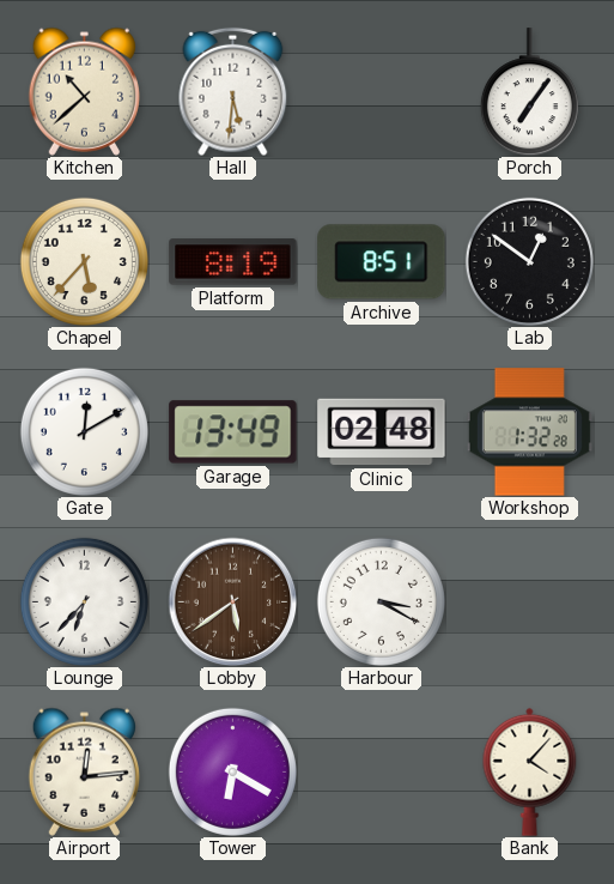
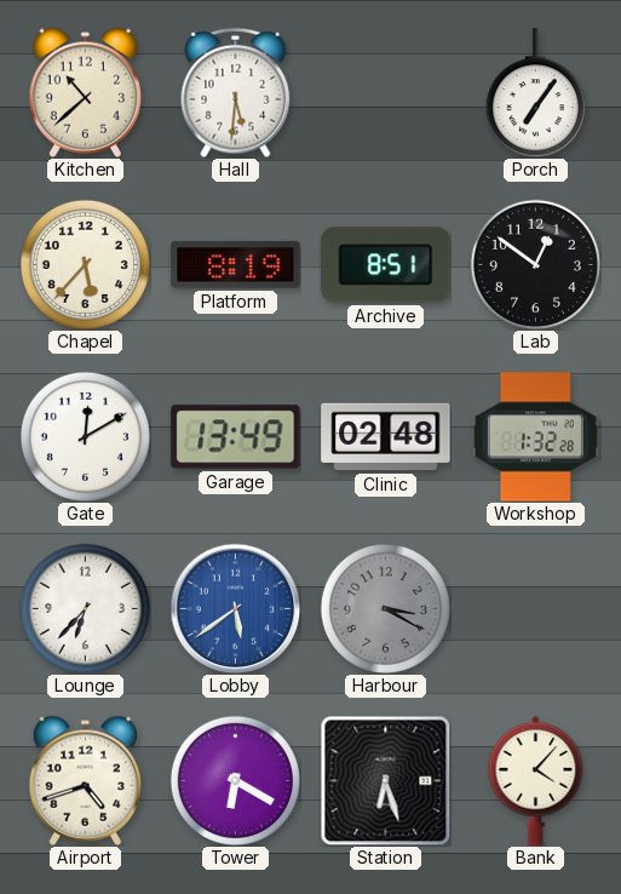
Lobby dial: brown -> blue
Harbour dial: white -> grey
Airport: 12:14 -> 4:42
Station: none -> 6:27
